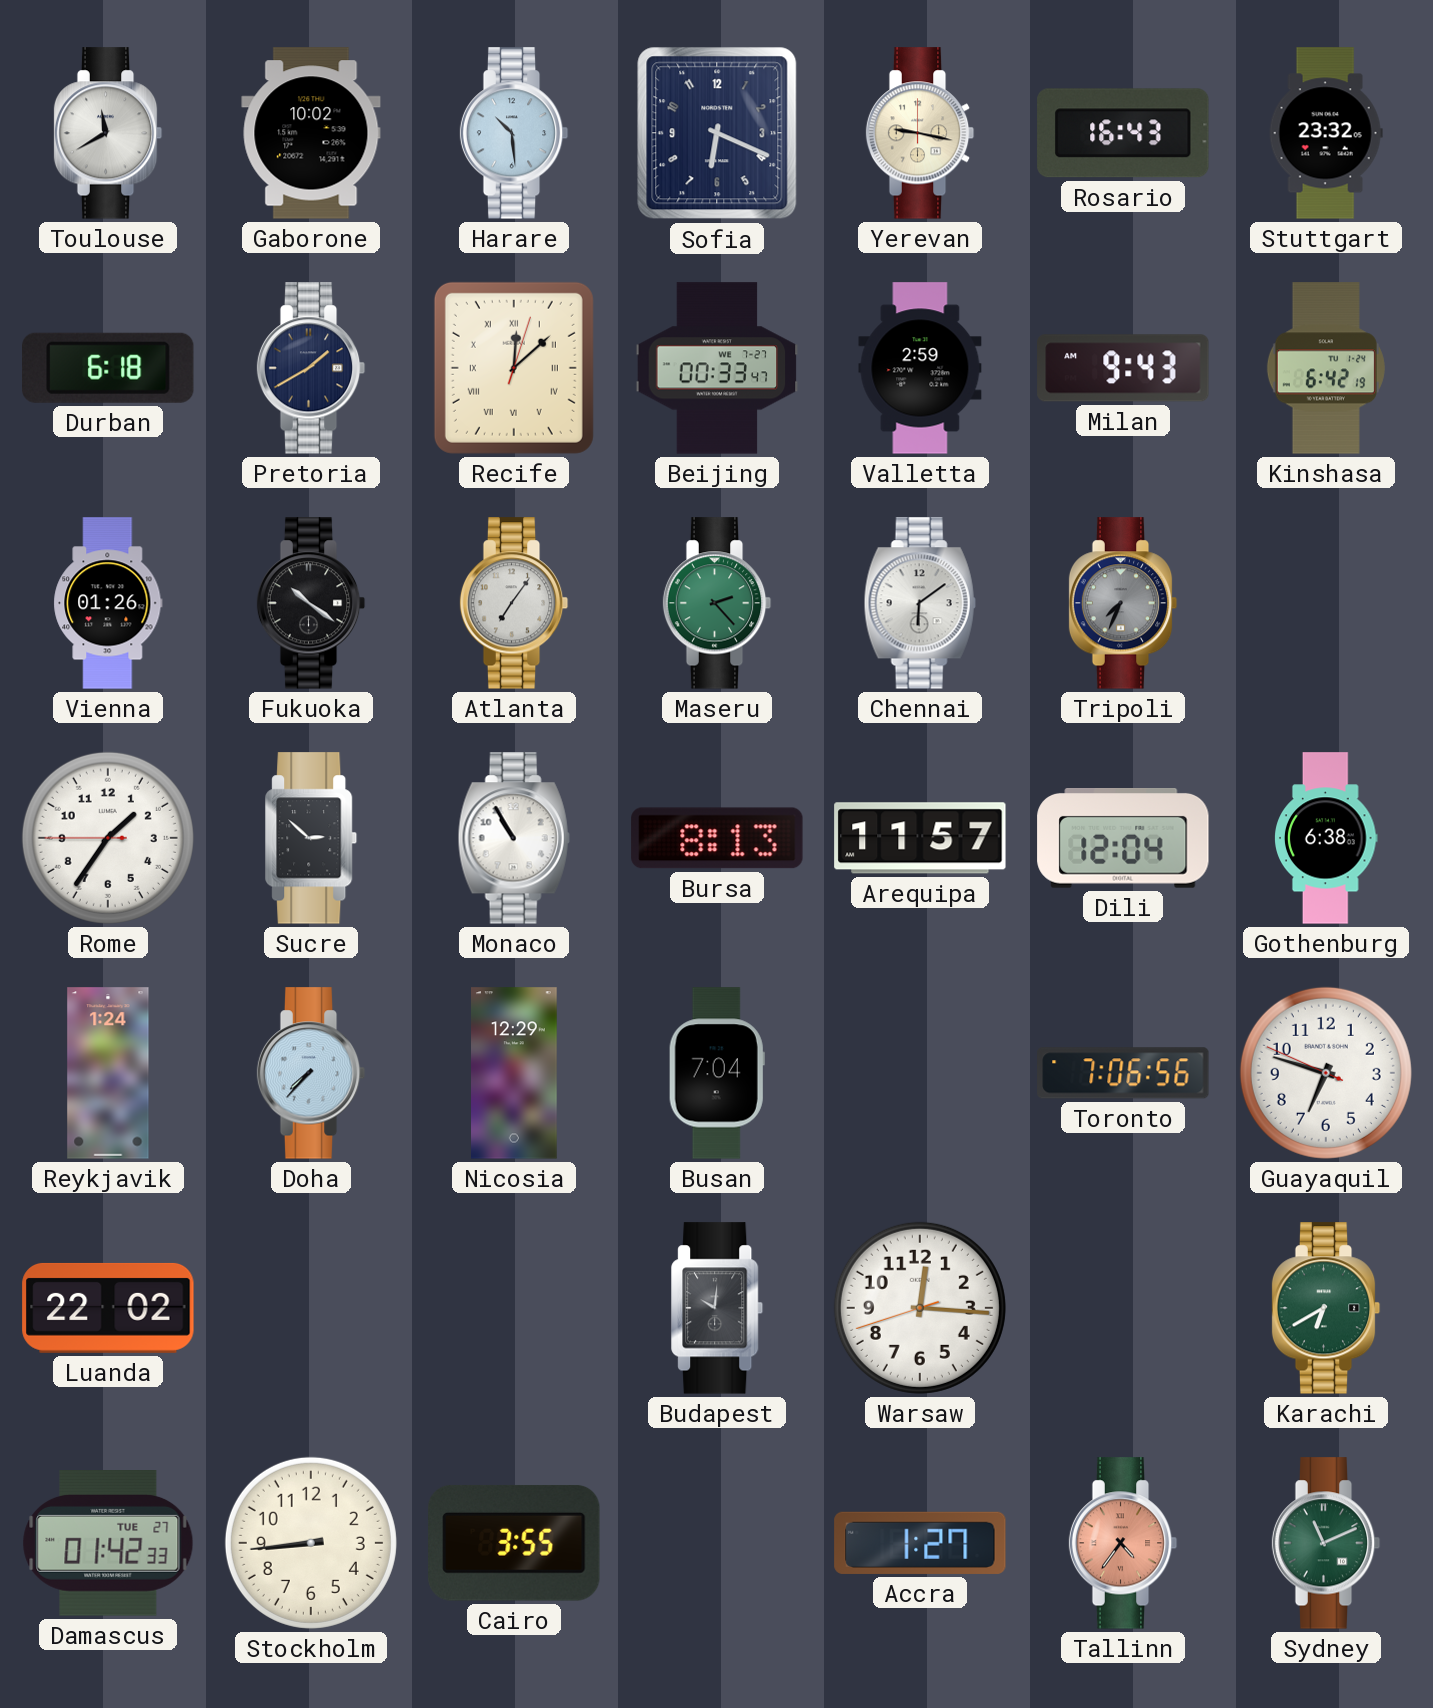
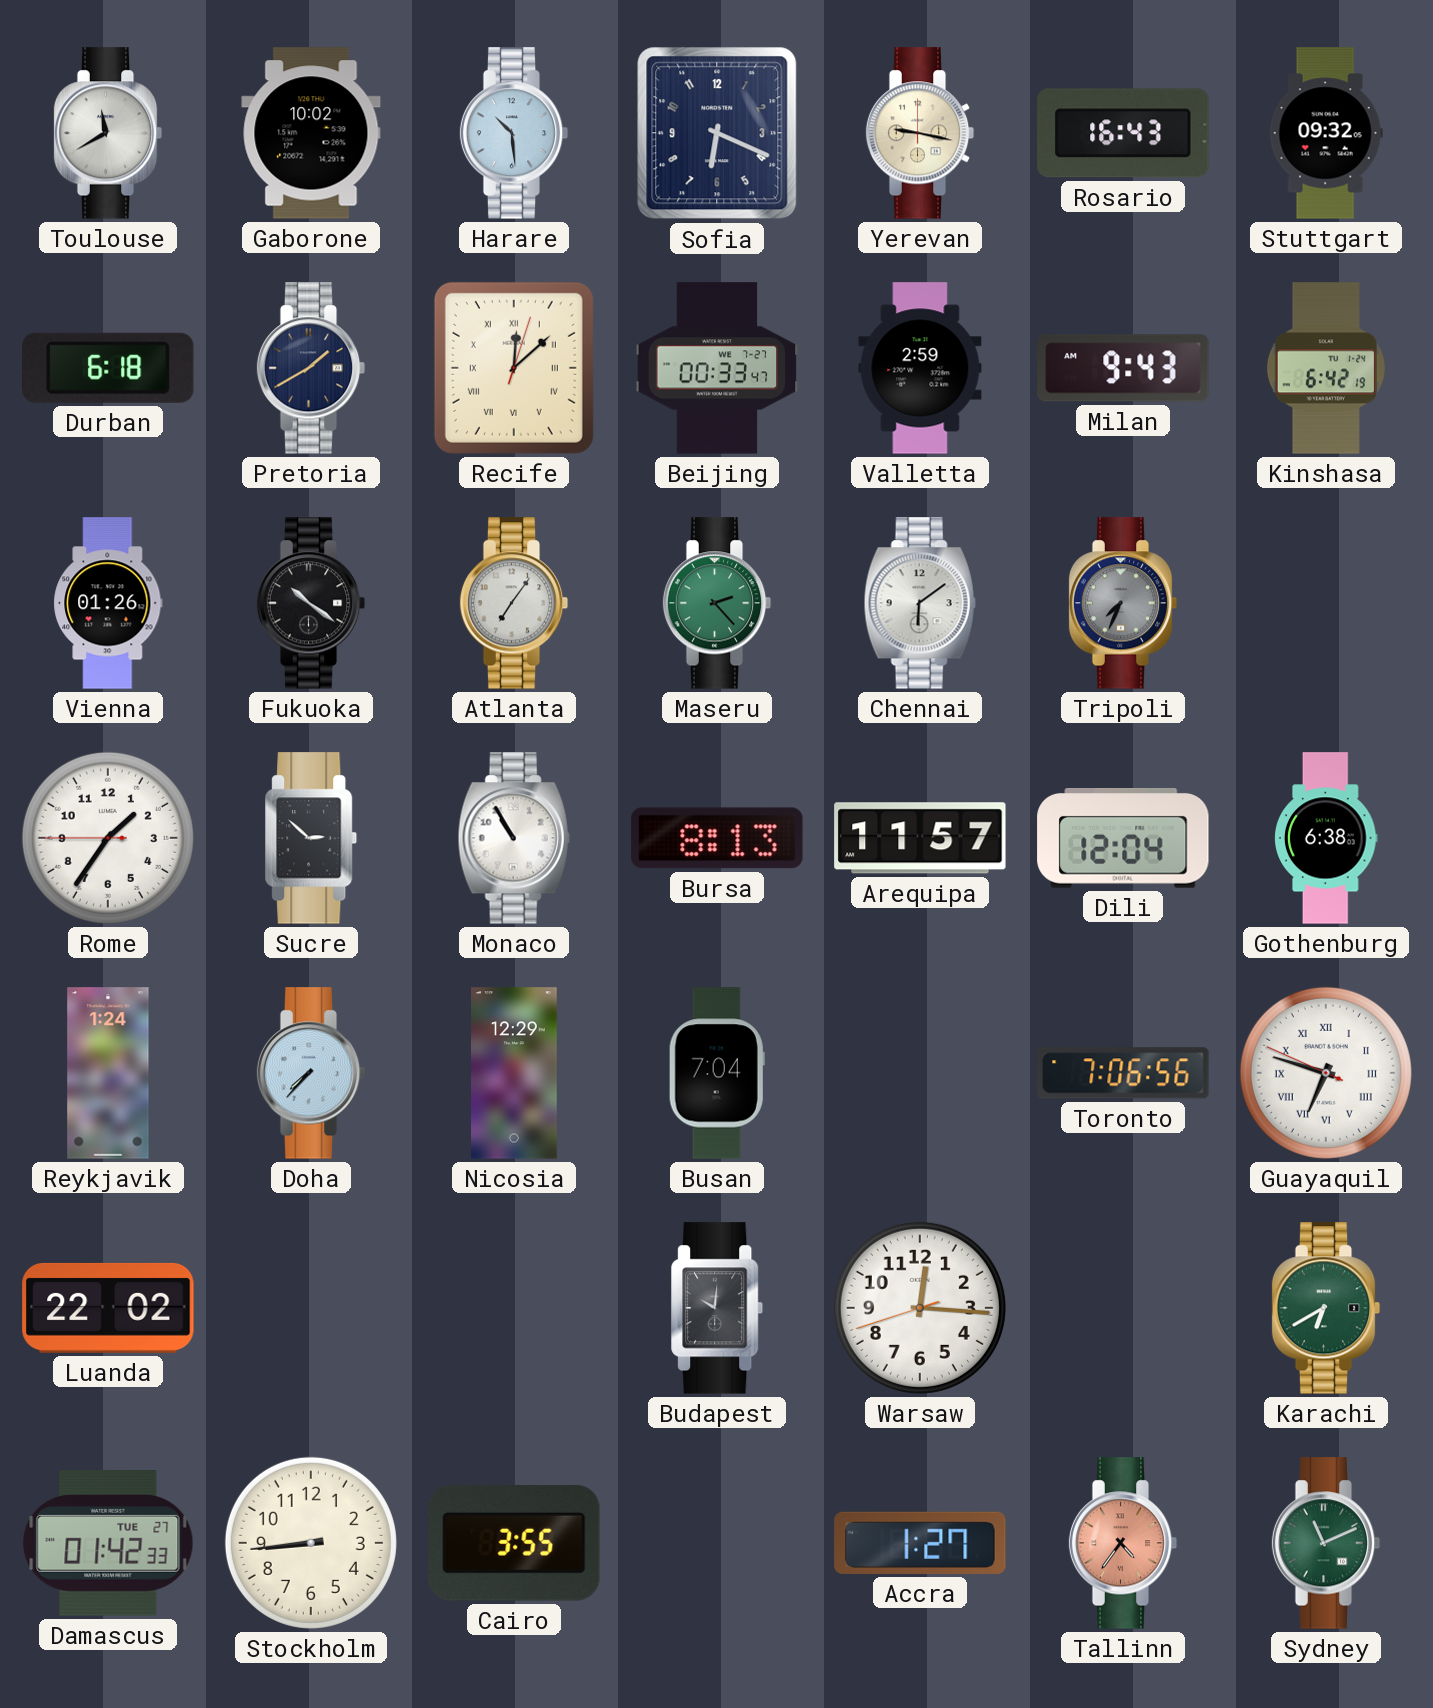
Stuttgart: 23:32 -> 09:32
Guayaquil numerals: Arabic -> Roman
